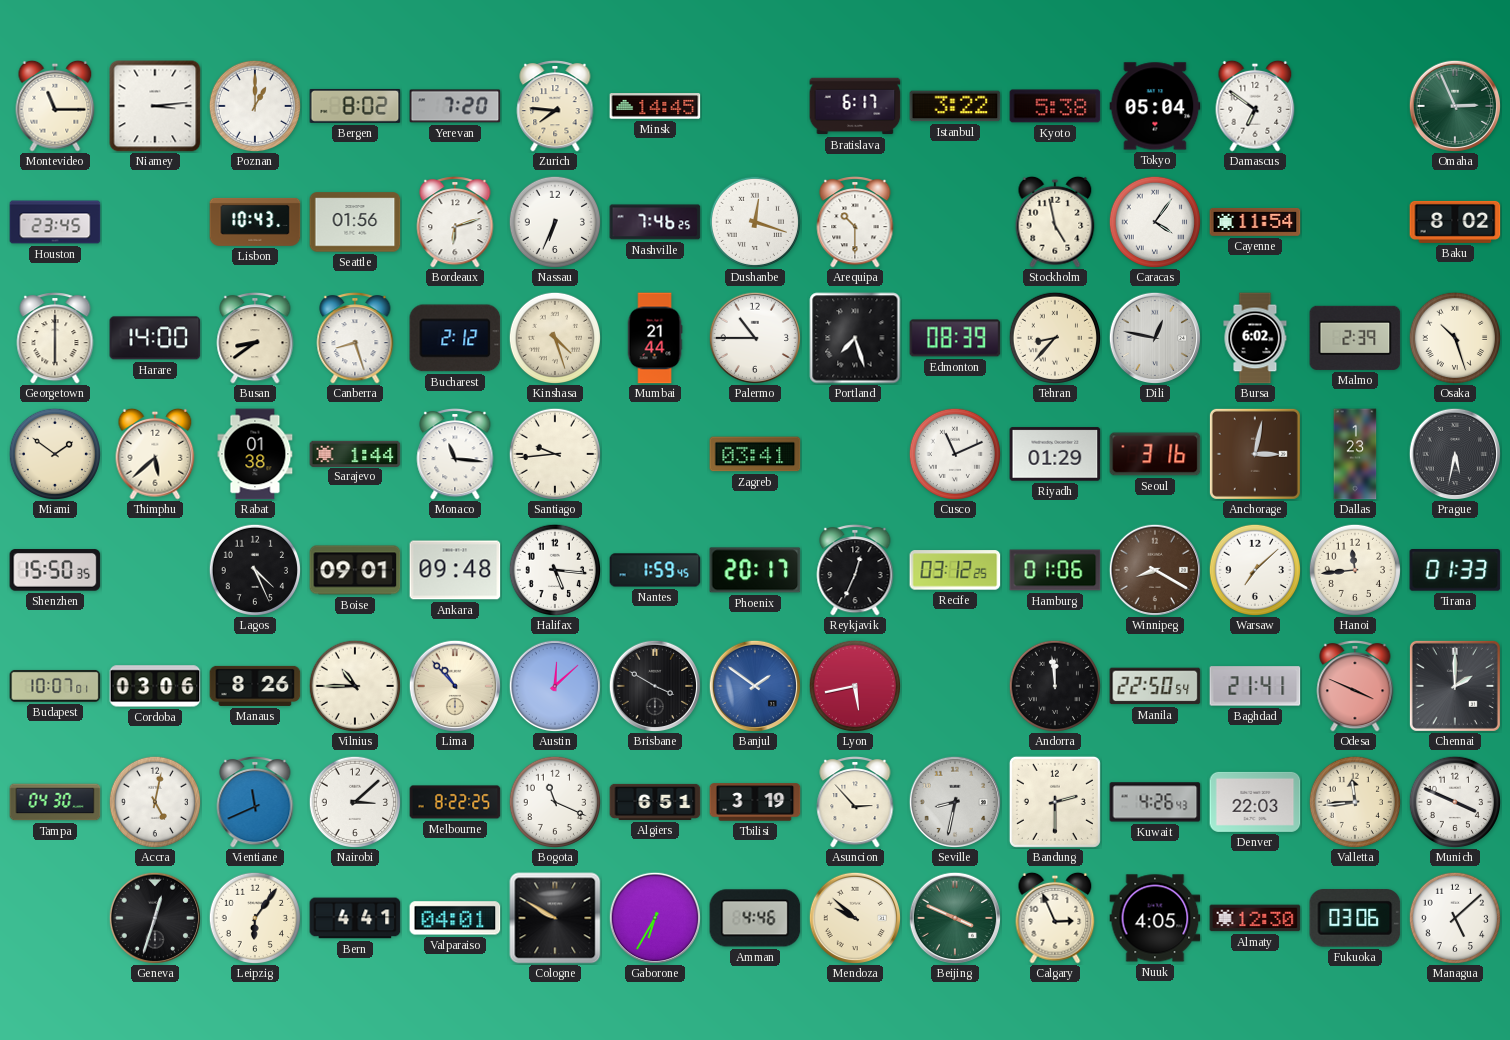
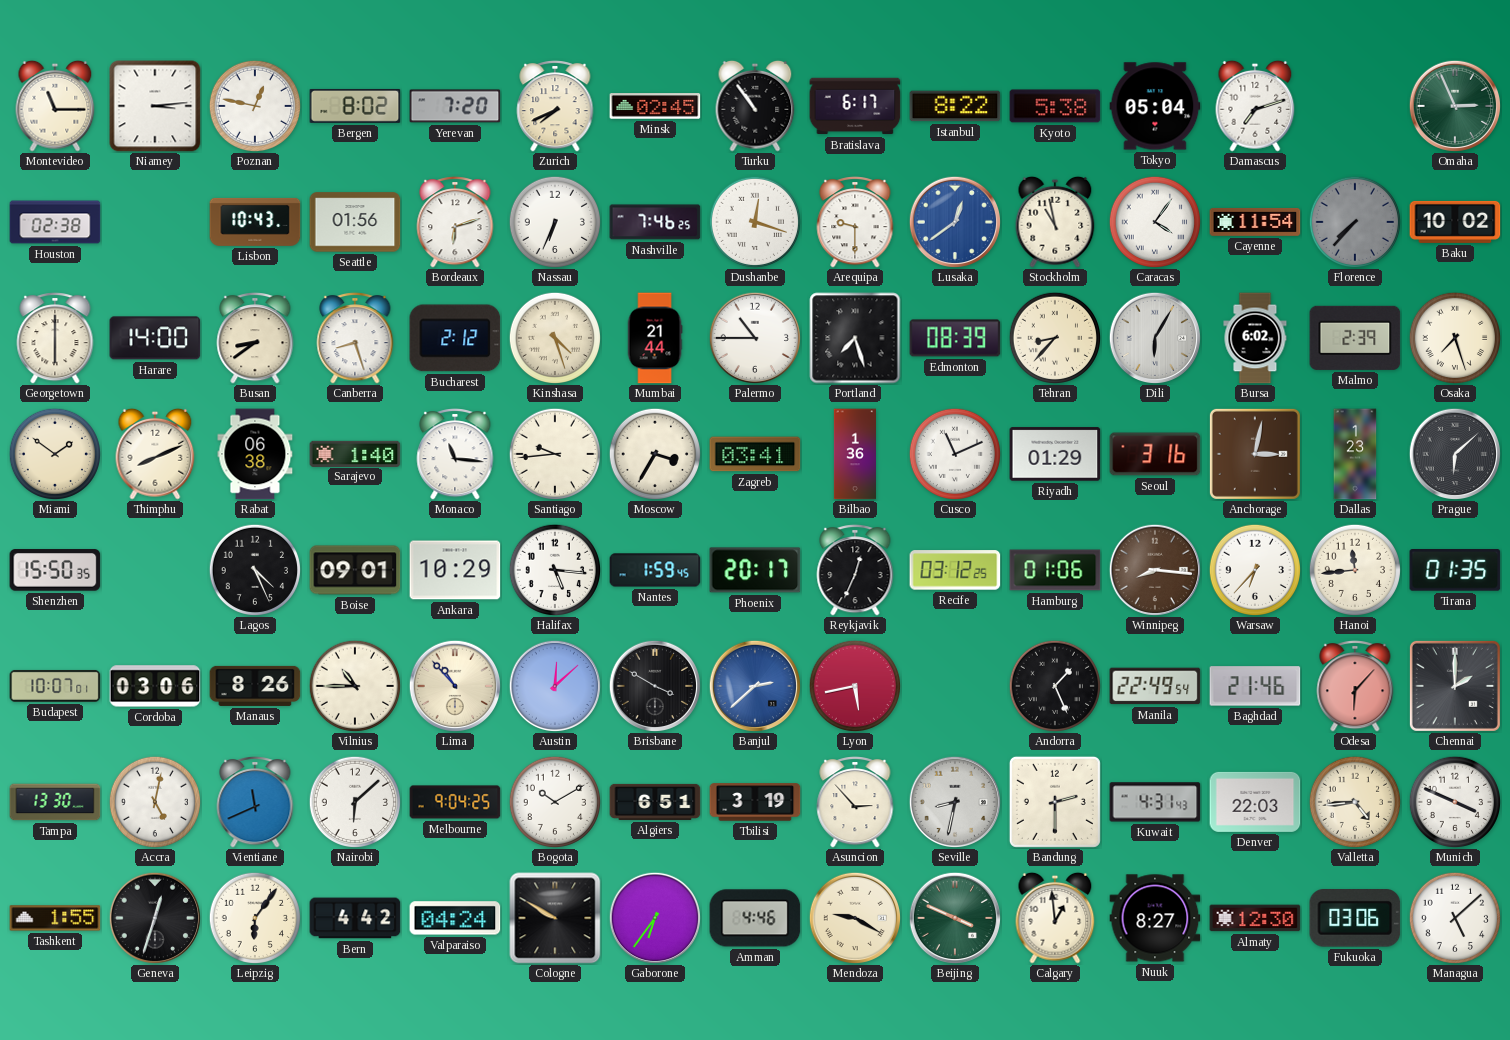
Poznan: 1:00 -> 12:47
Zurich: 7:46 -> 7:41
Minsk: 14:45 -> 02:45
Turku: none -> 10:54
Istanbul: 3:22 -> 8:22
Damascus: 6:51 -> 7:12
Houston: 23:45 -> 02:38
Arequipa: 10:30 -> 9:30
Lusaka: none -> 12:39
Stockholm: 4:58 -> 10:58
Florence: none -> 7:37
Baku: 8:02 -> 10:02
Dili: 12:47 -> 6:05
Osaka: 10:27 -> 7:27
Thimphu: 5:38 -> 8:11
Rabat: 01:38 -> 06:38
Sarajevo: 1:44 -> 1:40
Moscow: none -> 3:35
Bilbao: none -> 1:36
Prague: 5:32 -> 6:08
Ankara: 09:48 -> 10:29
Winnipeg: 8:20 -> 8:16
Warsaw: 7:08 -> 6:37
Tirana: 01:33 -> 01:35
Banjul: 1:51 -> 2:38
Andorra: 11:59 -> 1:26
Manila: 22:50 -> 22:49
Baghdad: 21:41 -> 21:46
Odesa: 3:49 -> 6:07
Tampa: 04:30 -> 13:30
Nairobi: 3:08 -> 6:08
Melbourne: 8:22 -> 9:04
Bogota: 11:19 -> 10:10
Kuwait: 4:26 -> 4:31
Valletta: 11:44 -> 4:44
Tashkent: none -> 1:55
Bern: 4:41 -> 4:42
Valparaiso: 04:01 -> 04:24
Gaborone: 6:35 -> 6:36
Mendoza: 9:52 -> 9:20
Calgary: 2:56 -> 12:59
Nuuk: 4:05 -> 8:27
